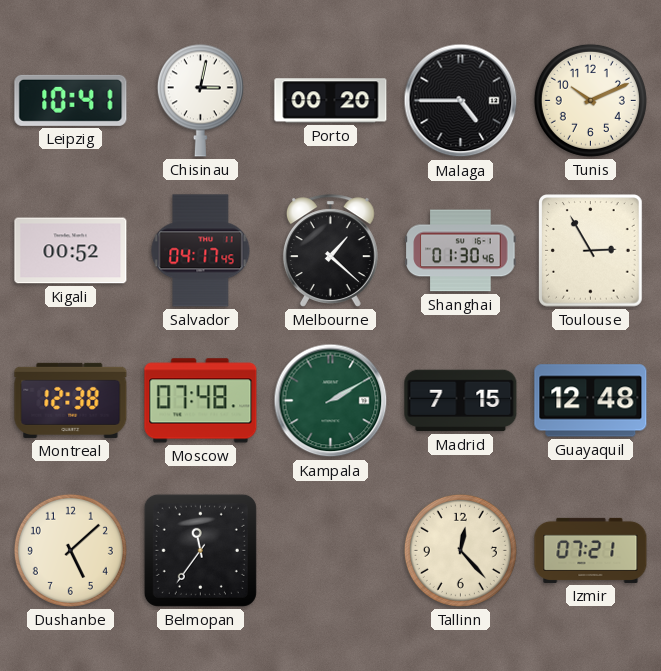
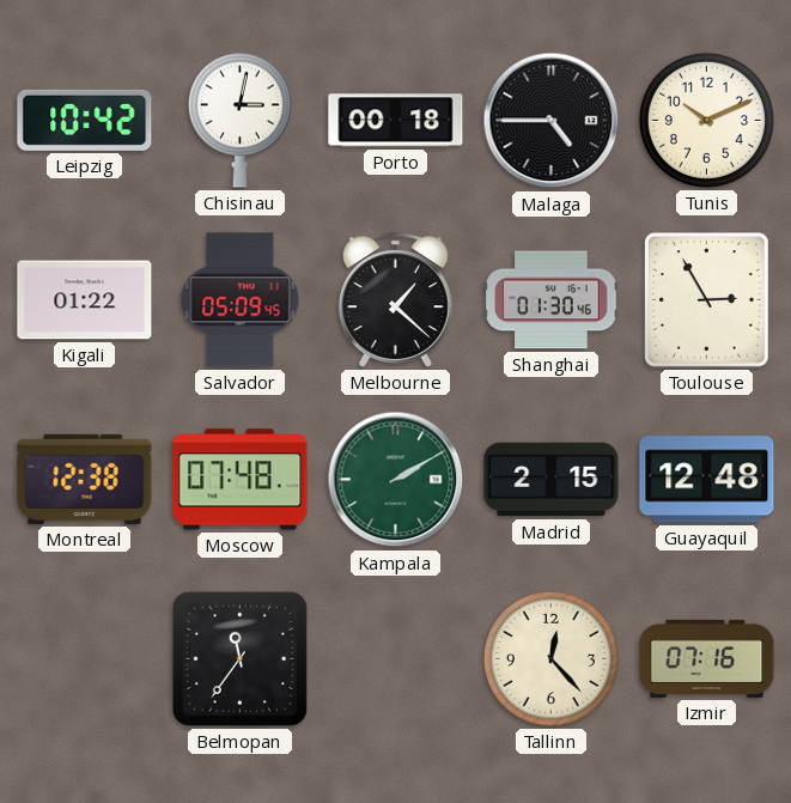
Leipzig: 10:41 -> 10:42
Porto: 00:20 -> 00:18
Kigali: 00:52 -> 01:22
Salvador: 04:17 -> 05:09
Madrid: 7:15 -> 2:15
Dushanbe: 5:08 -> none
Izmir: 07:21 -> 07:16
